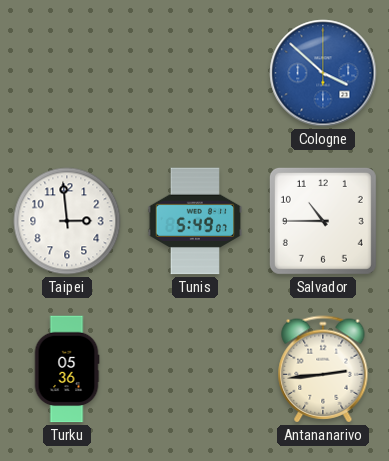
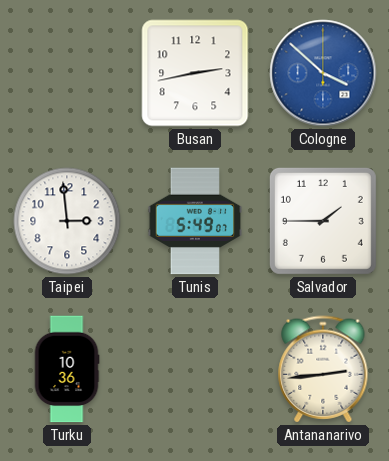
Busan: none -> 2:43
Salvador: 10:45 -> 1:45
Turku: 05:36 -> 10:36
